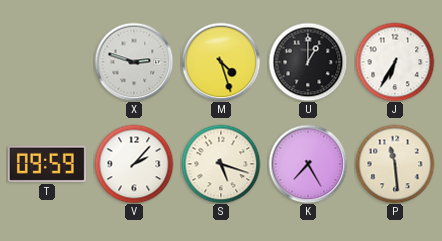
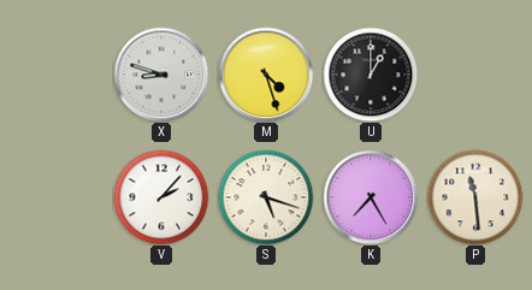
X: 2:48 -> 8:48
J: 6:35 -> none
T: 09:59 -> none
